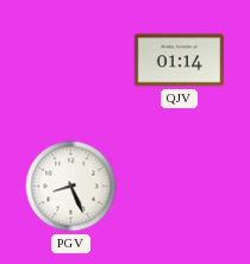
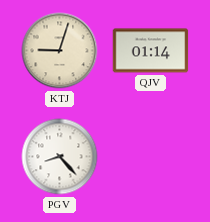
KTJ: none -> 9:03
PGV: 8:26 -> 8:23
